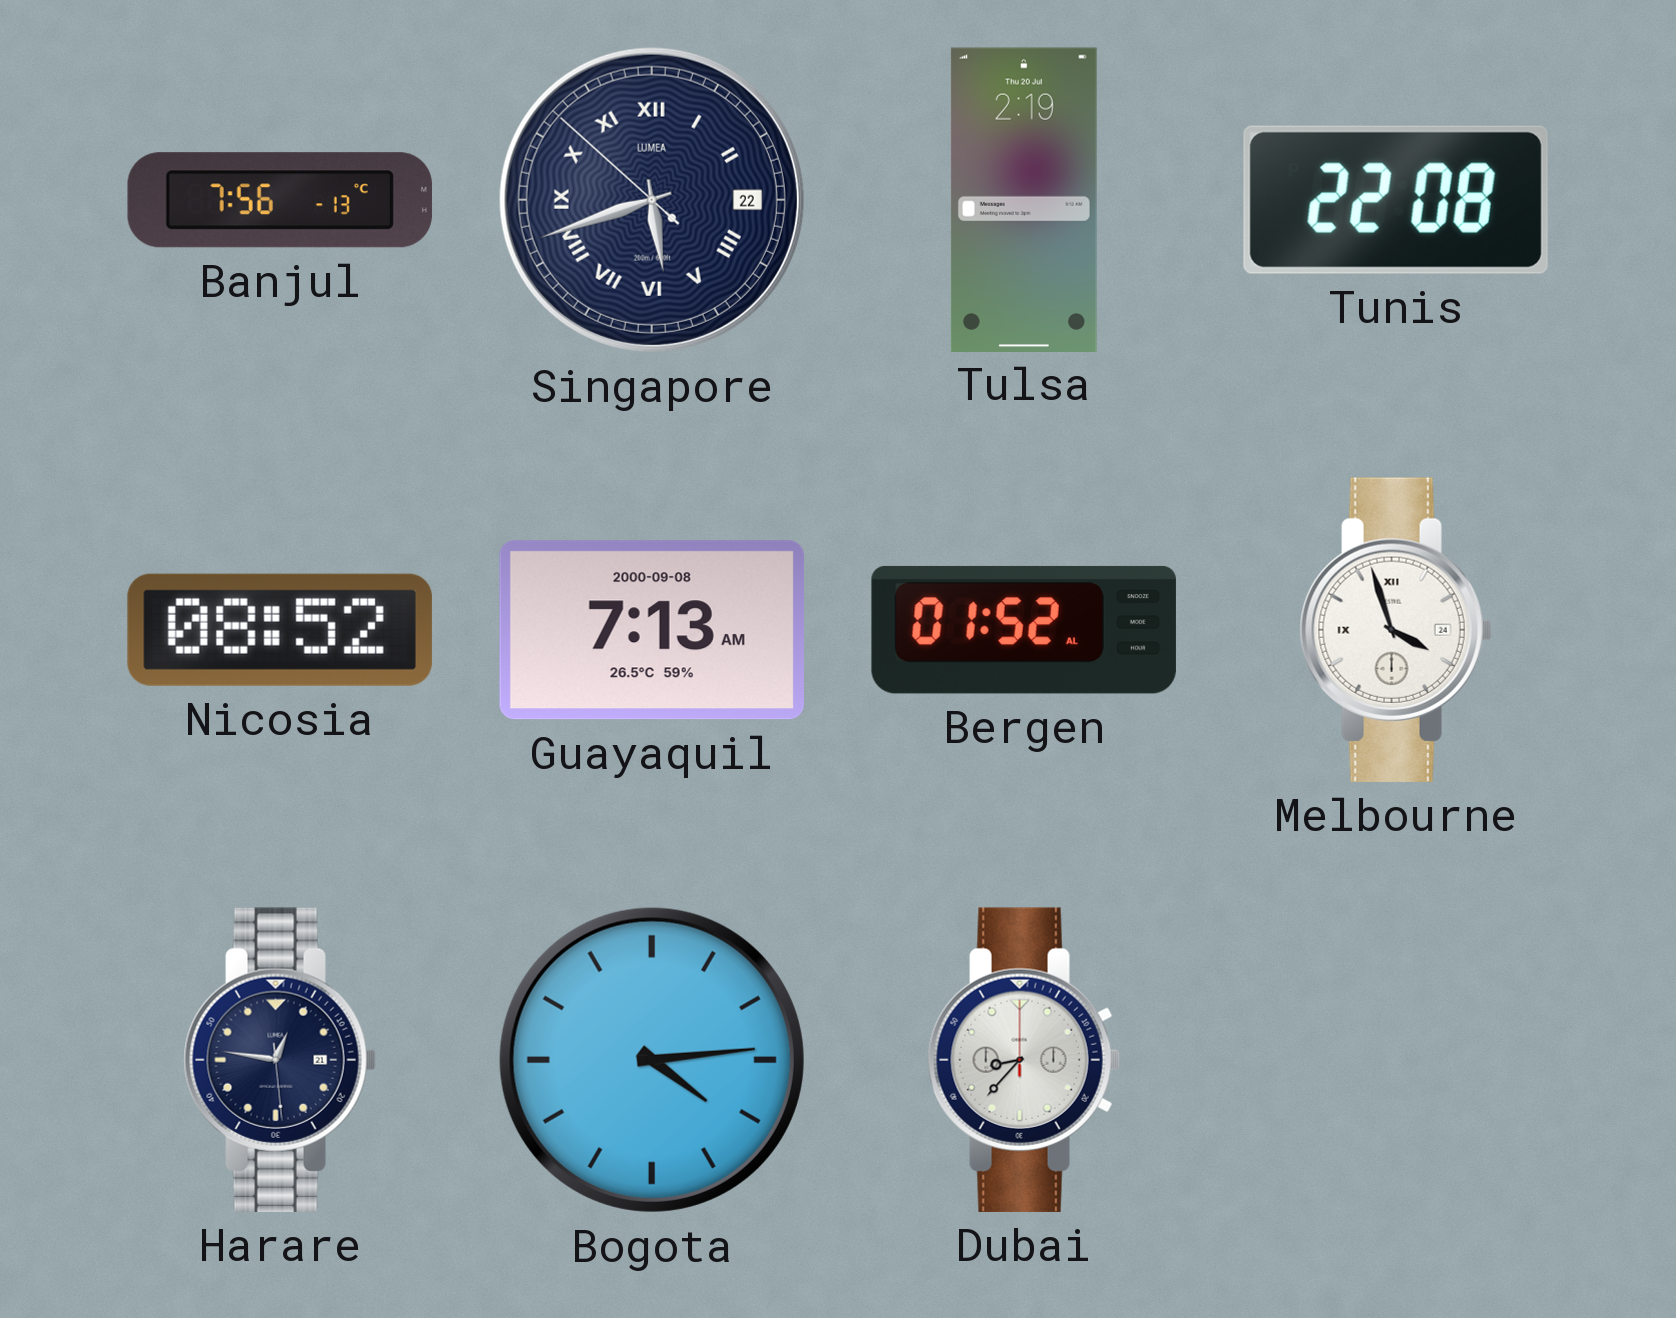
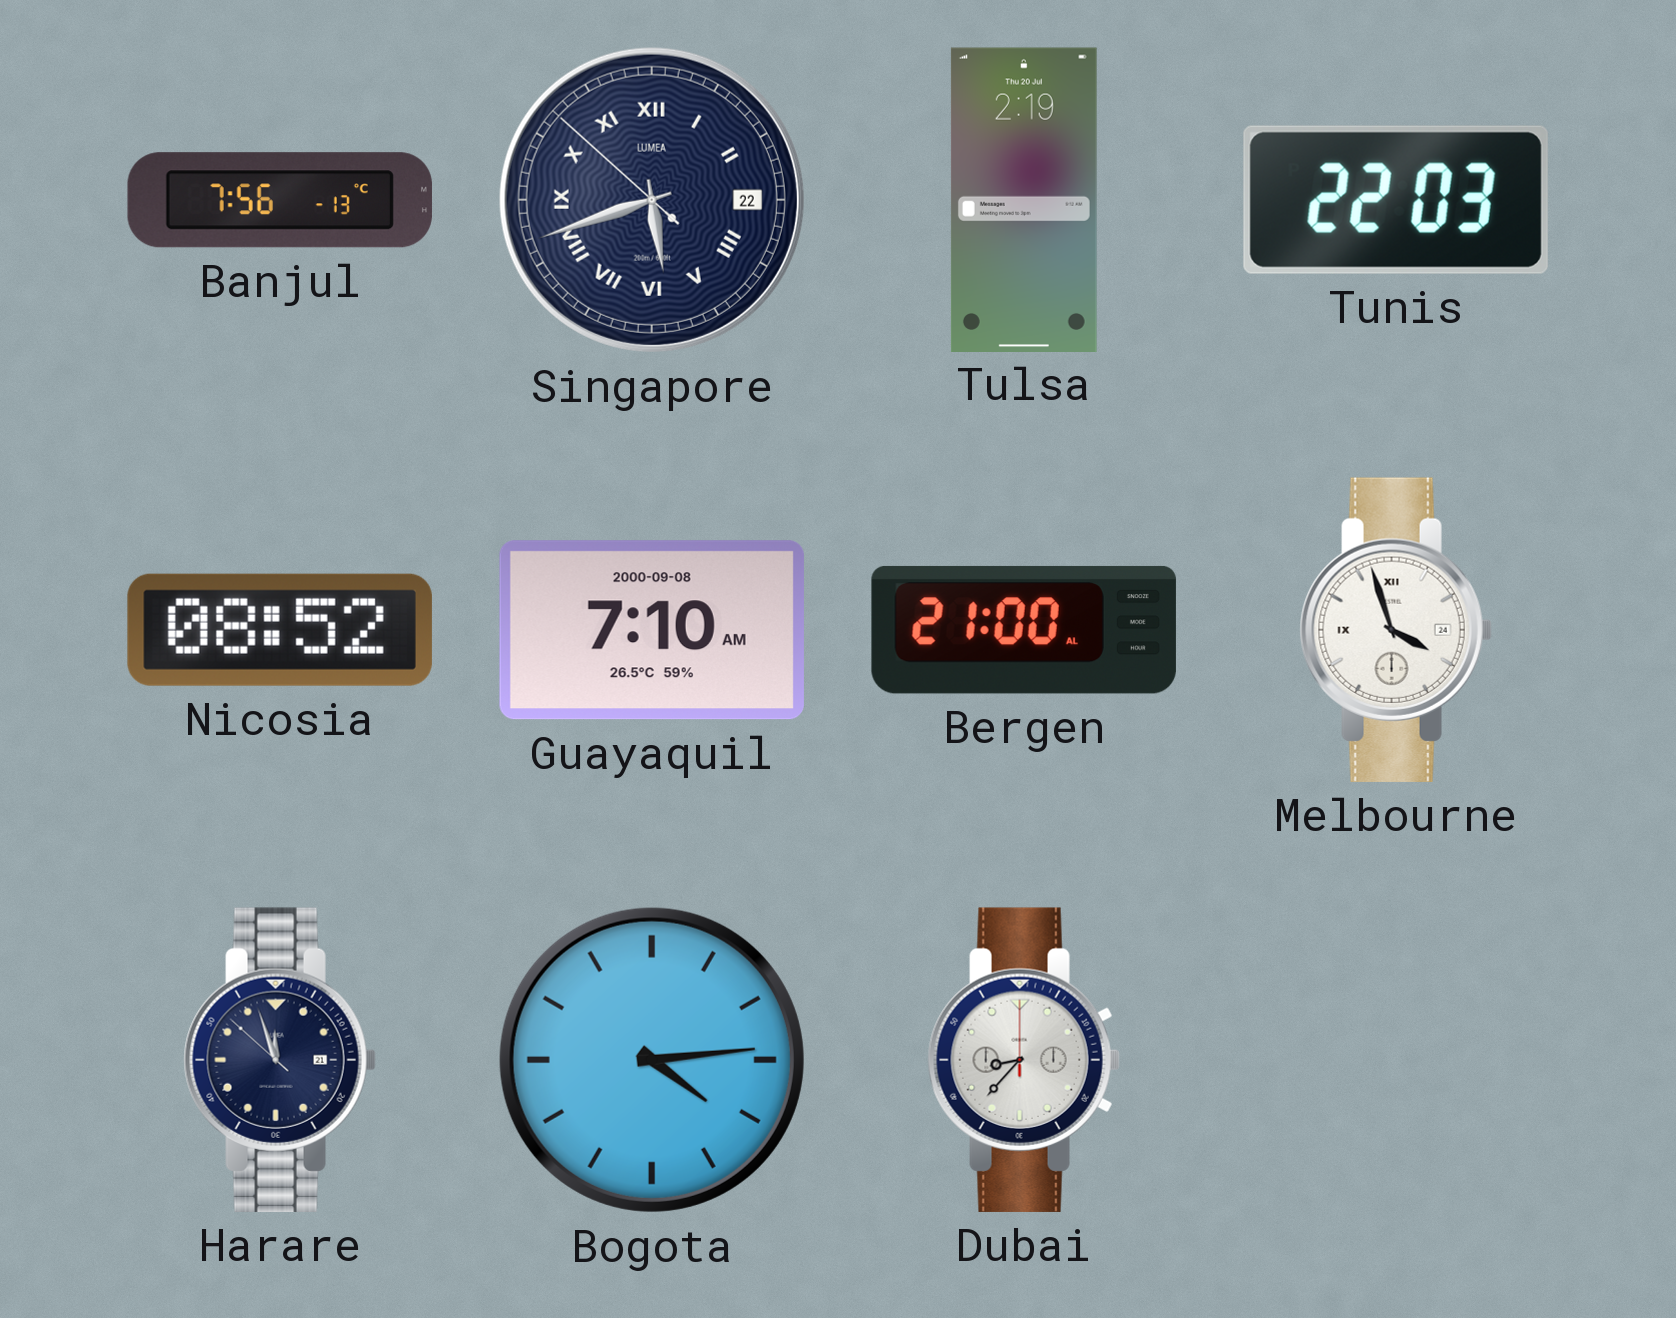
Tunis: 22:08 -> 22:03
Guayaquil: 7:13 -> 7:10
Bergen: 01:52 -> 21:00
Harare: 12:46 -> 11:56
